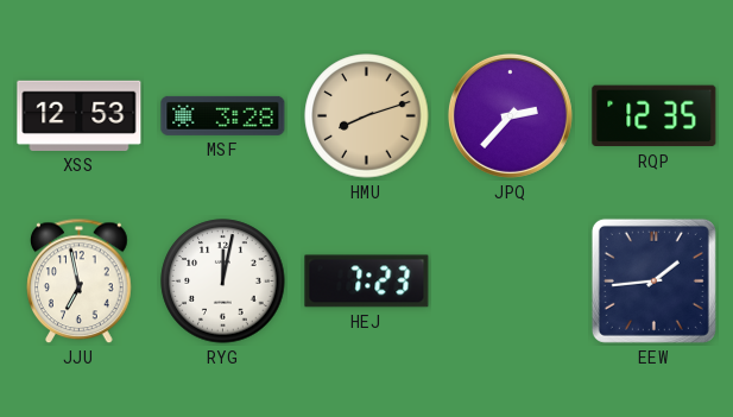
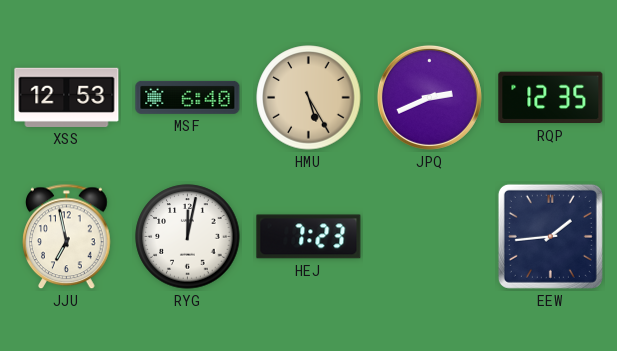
MSF: 3:28 -> 6:40
HMU: 8:12 -> 5:25
JPQ: 2:37 -> 2:41
